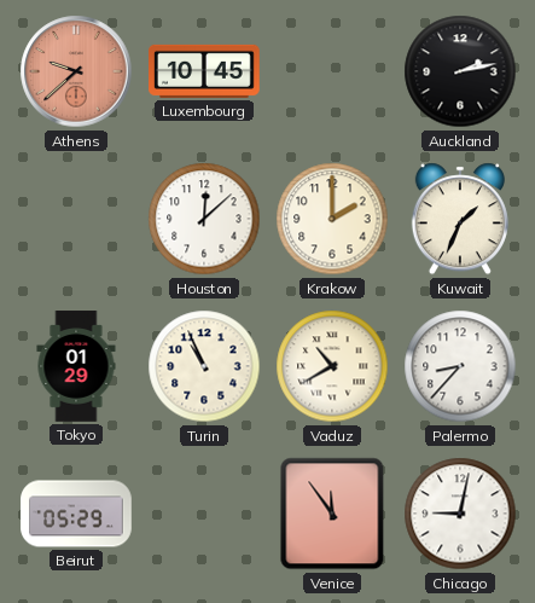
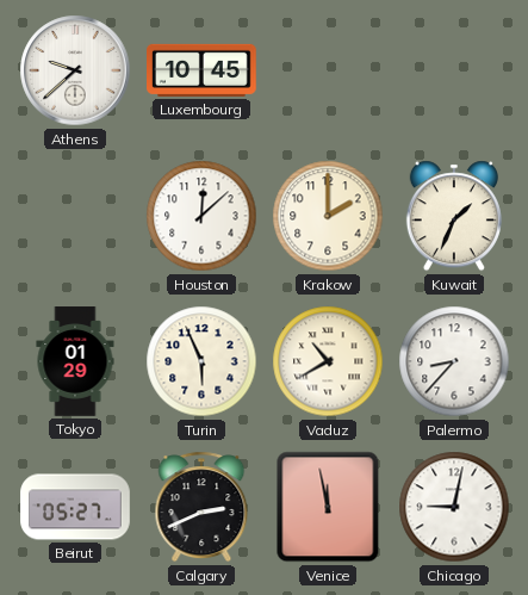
Athens dial: salmon -> white
Auckland: 2:13 -> none
Turin: 10:56 -> 5:56
Beirut: 05:29 -> 05:27
Calgary: none -> 2:41
Venice: 11:54 -> 11:58
